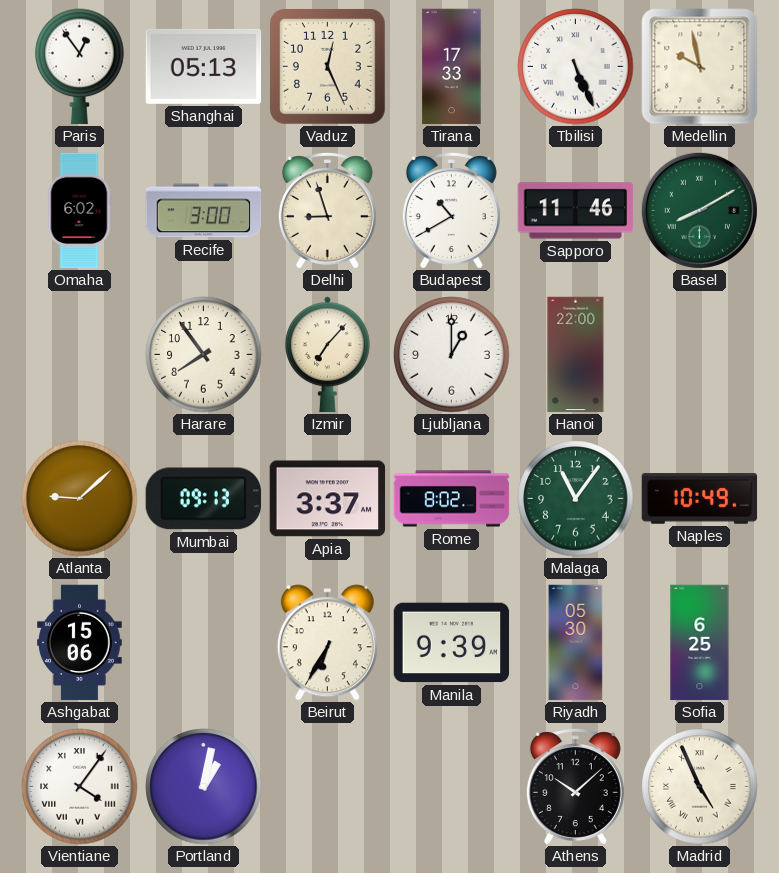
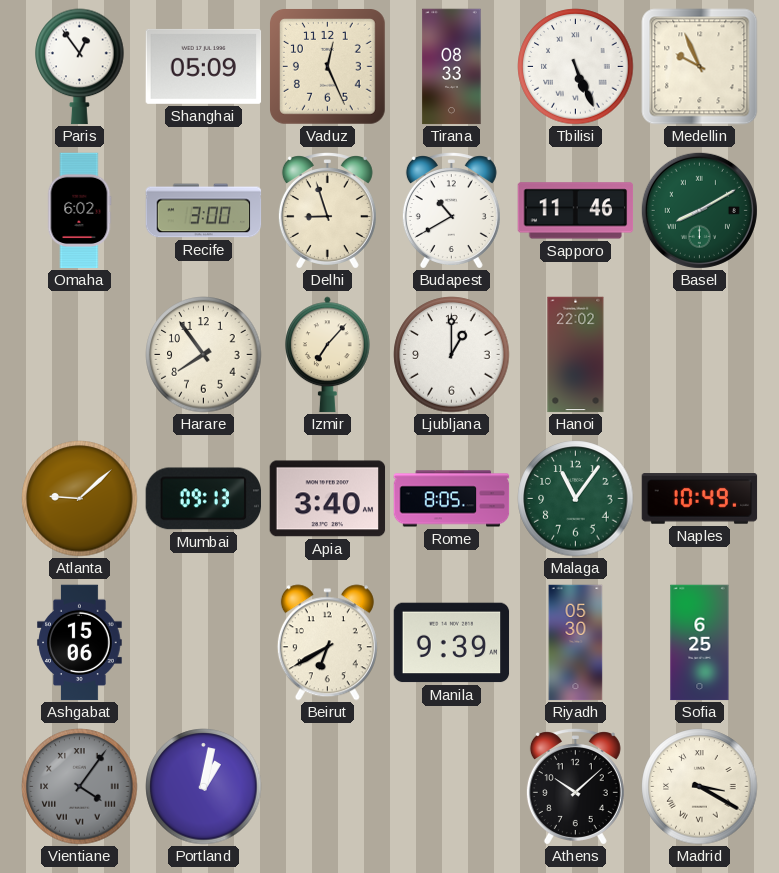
Shanghai: 05:13 -> 05:09
Tirana: 17:33 -> 08:33
Medellin: 9:58 -> 9:56
Hanoi: 22:00 -> 22:02
Apia: 3:37 -> 3:40
Rome: 8:02 -> 8:05
Beirut: 6:35 -> 6:40
Vientiane dial: white -> grey
Madrid: 4:56 -> 3:20
